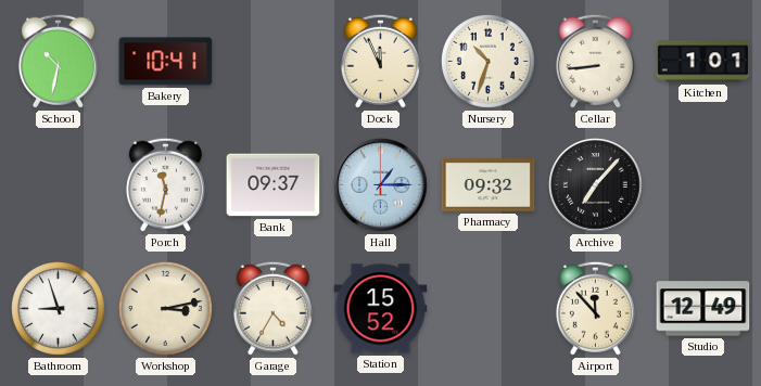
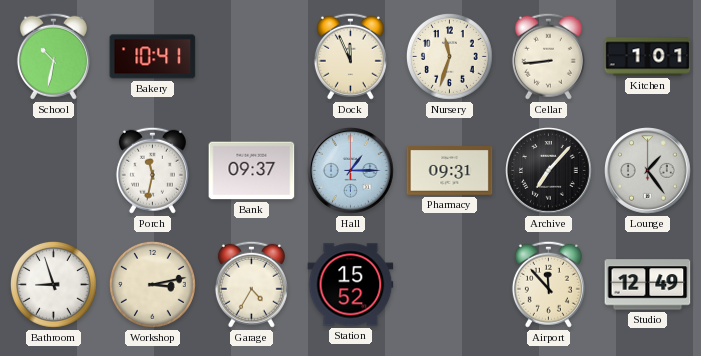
Nursery: 10:33 -> 11:33
Pharmacy: 09:32 -> 09:31
Lounge: none -> 1:24
